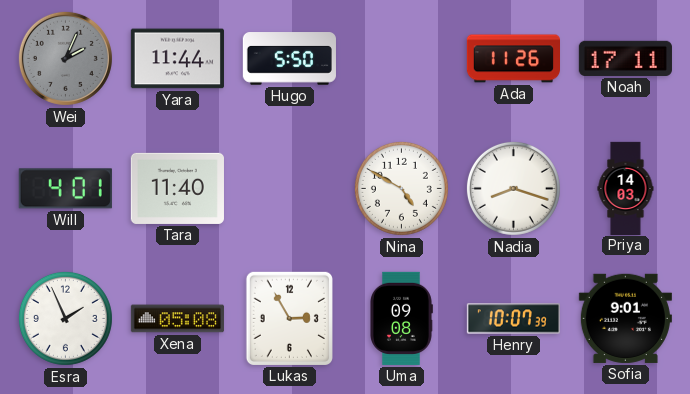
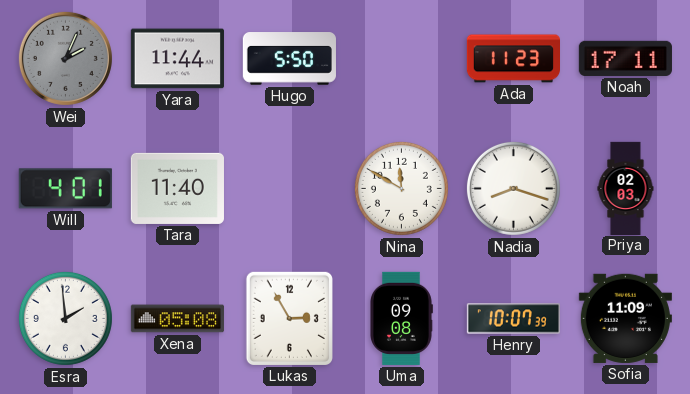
Ada: 11:26 -> 11:23
Nina: 4:50 -> 11:50
Priya: 14:03 -> 02:03
Esra: 1:56 -> 1:59
Sofia: 9:01 -> 11:09
